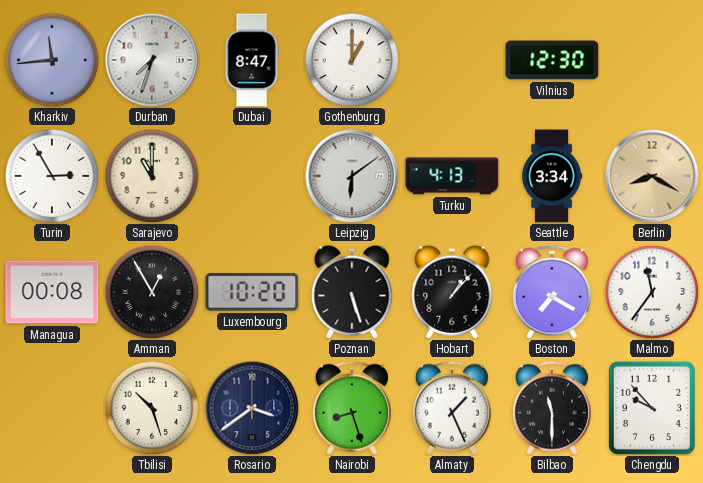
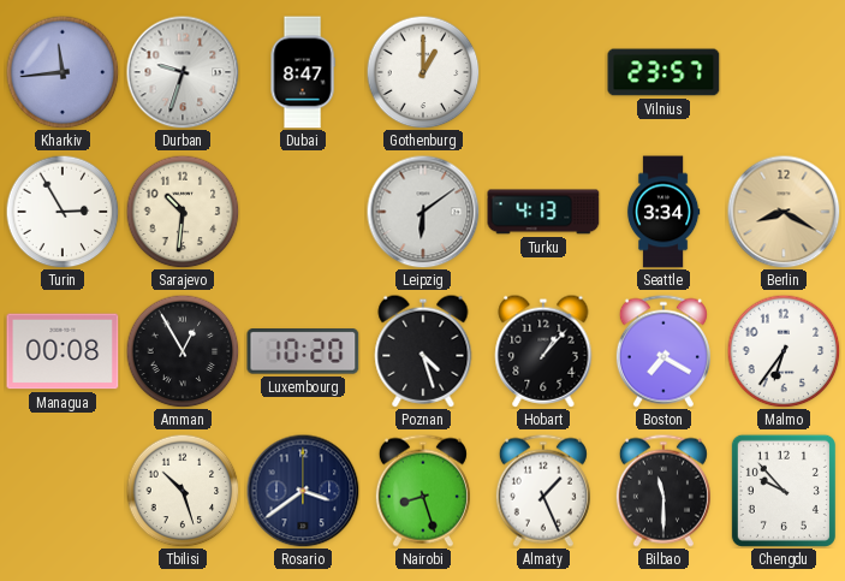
Durban: 7:33 -> 9:33
Vilnius: 12:30 -> 23:57
Sarajevo: 11:00 -> 10:31
Poznan: 5:27 -> 4:27
Malmo: 11:36 -> 6:36
